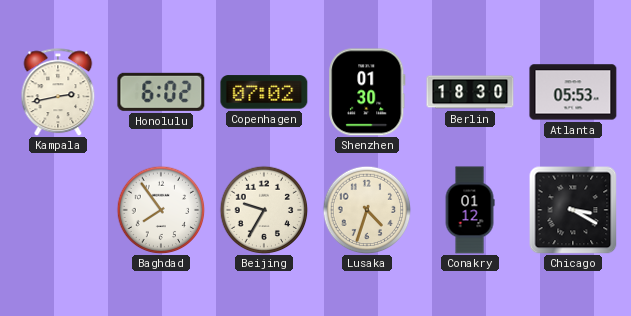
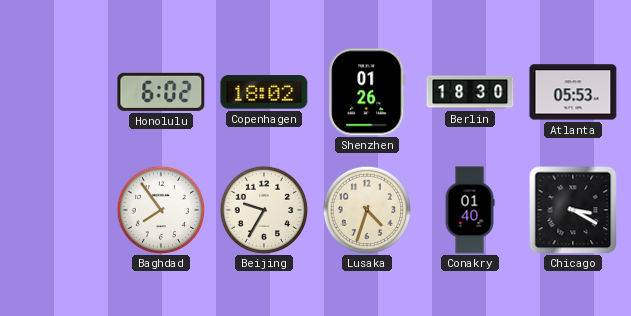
Kampala: 2:43 -> none
Copenhagen: 07:02 -> 18:02
Shenzhen: 01:30 -> 01:26
Conakry: 01:12 -> 01:40
